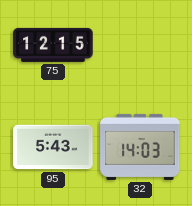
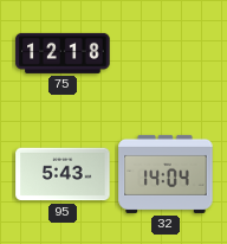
75: 12:15 -> 12:18
32: 14:03 -> 14:04
